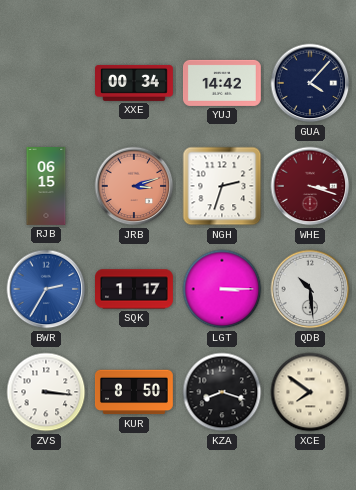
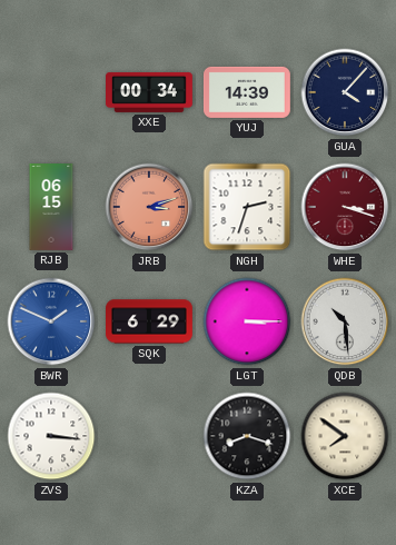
YUJ: 14:42 -> 14:39
BWR: 2:35 -> 1:49
SQK: 1:17 -> 6:29
KUR: 8:50 -> none
